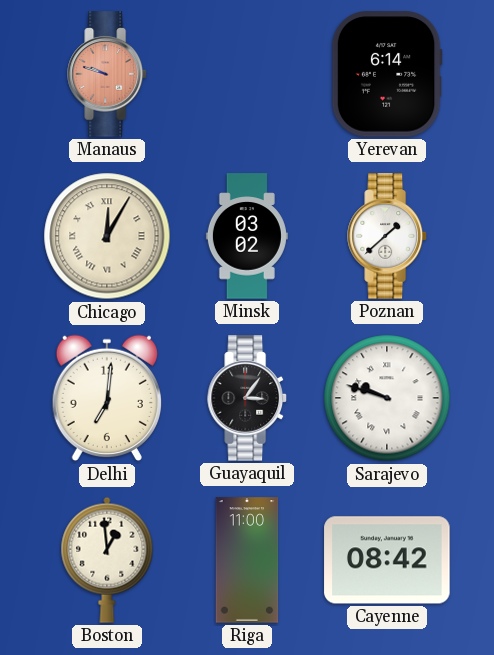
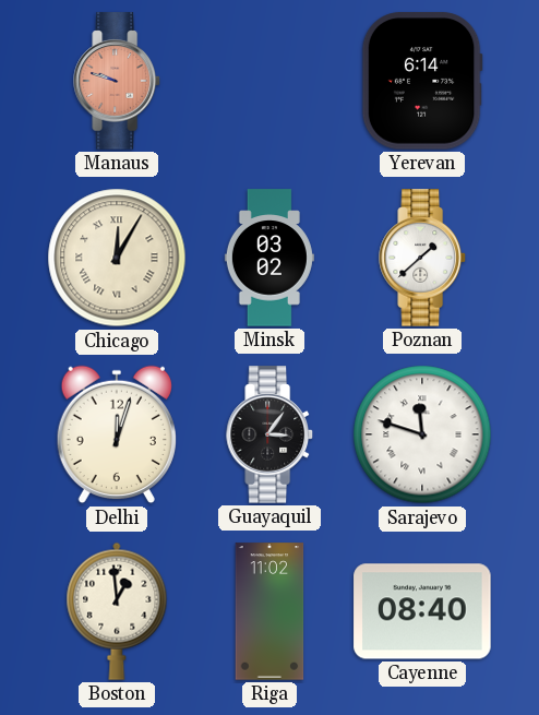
Delhi: 7:01 -> 12:03
Sarajevo: 9:48 -> 11:48
Riga: 11:00 -> 11:02
Cayenne: 08:42 -> 08:40
